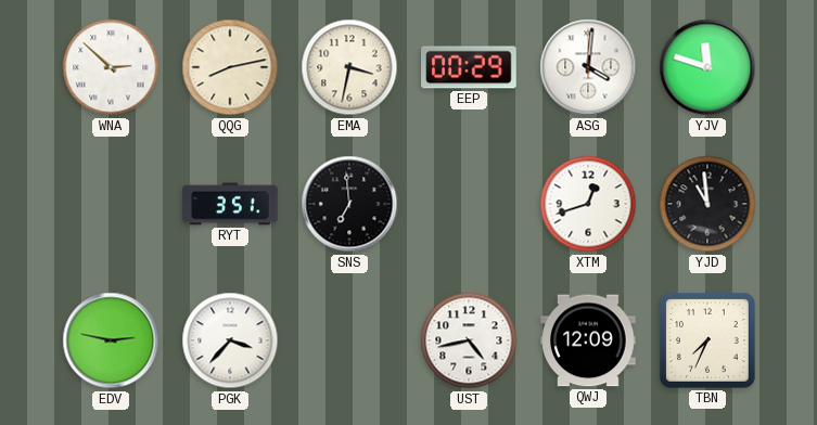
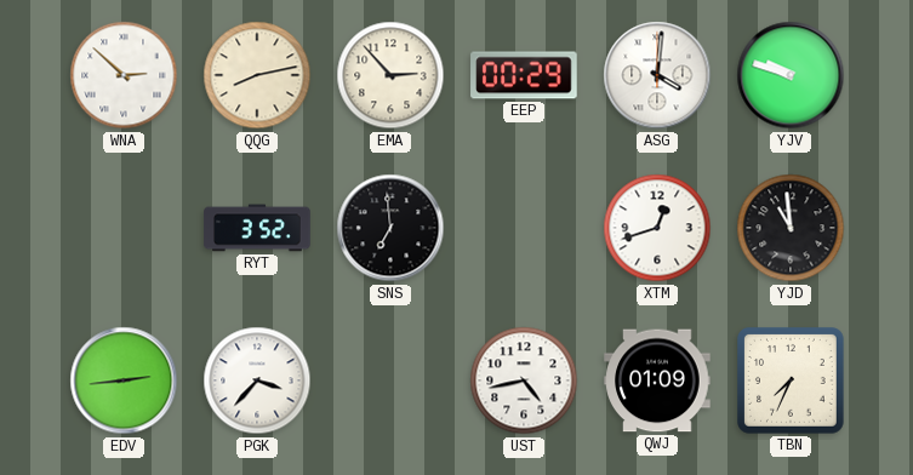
EMA: 3:32 -> 2:53
YJV: 11:48 -> 9:48
RYT: 3:51 -> 3:52
EDV: 2:47 -> 2:44
QWJ: 12:09 -> 01:09
